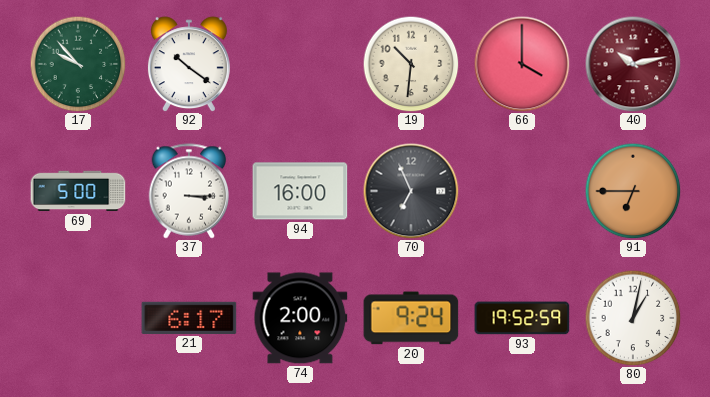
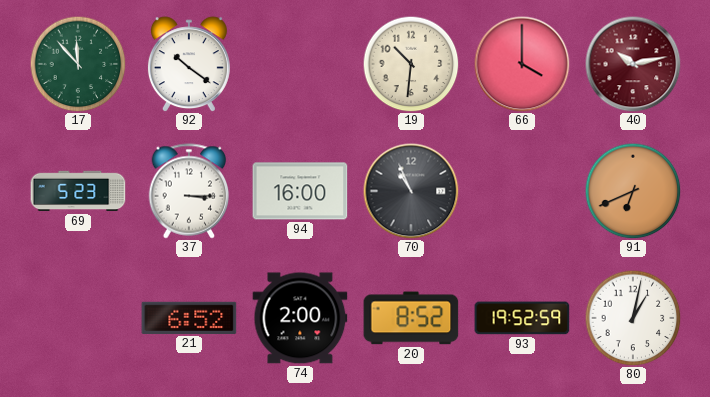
17: 9:53 -> 11:53
69: 5:00 -> 5:23
70: 6:56 -> 10:56
91: 6:45 -> 6:41
21: 6:17 -> 6:52
20: 9:24 -> 8:52
